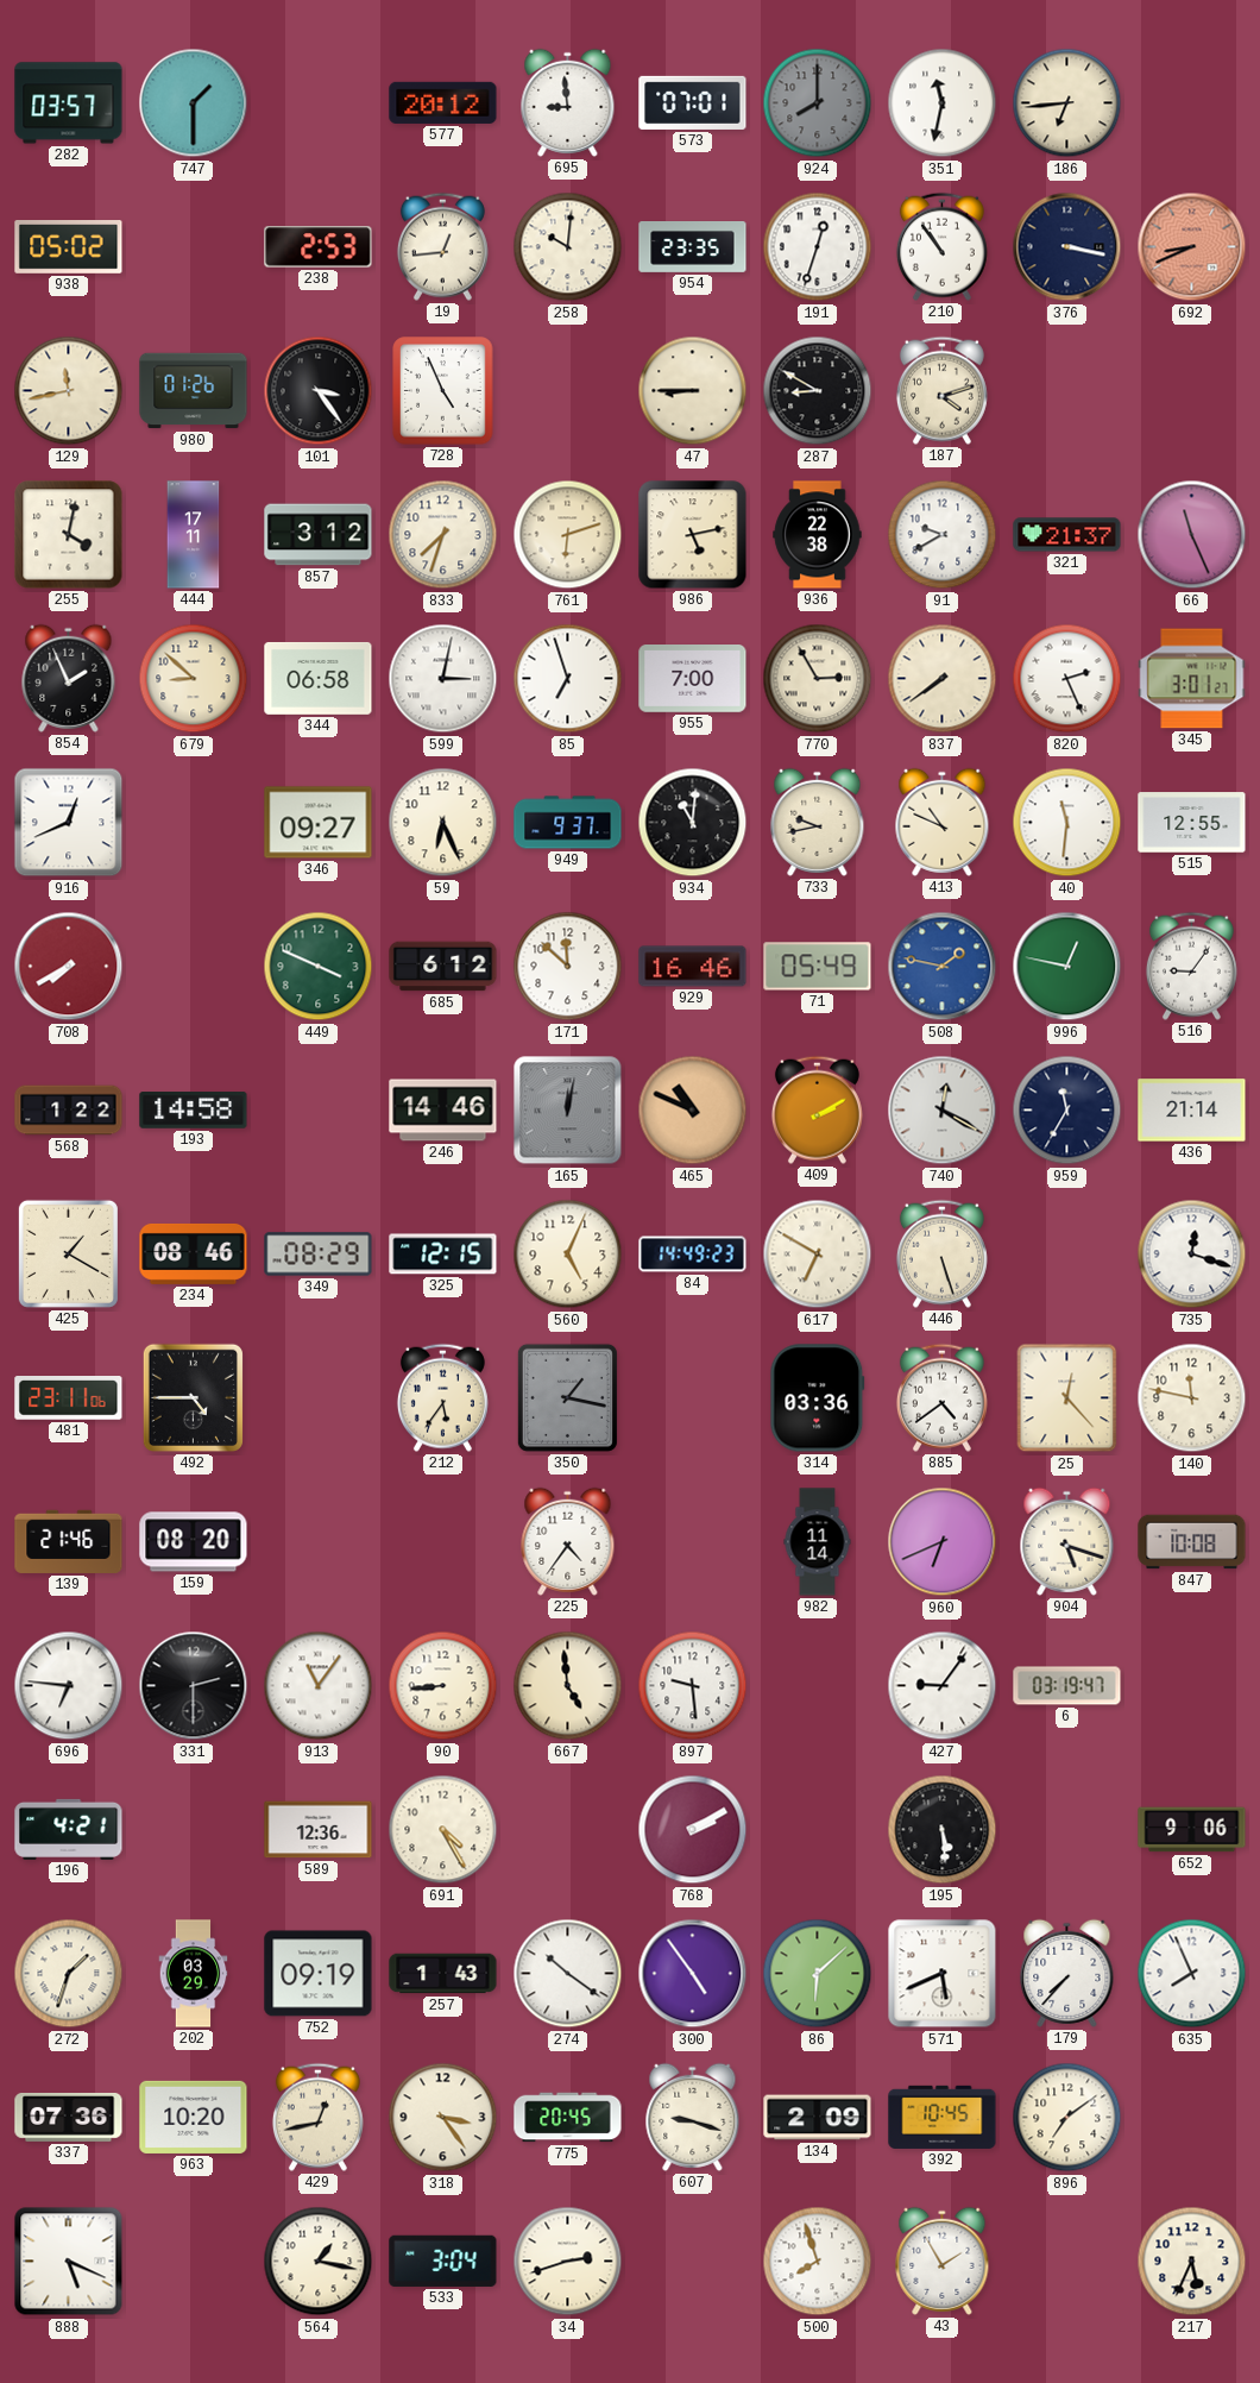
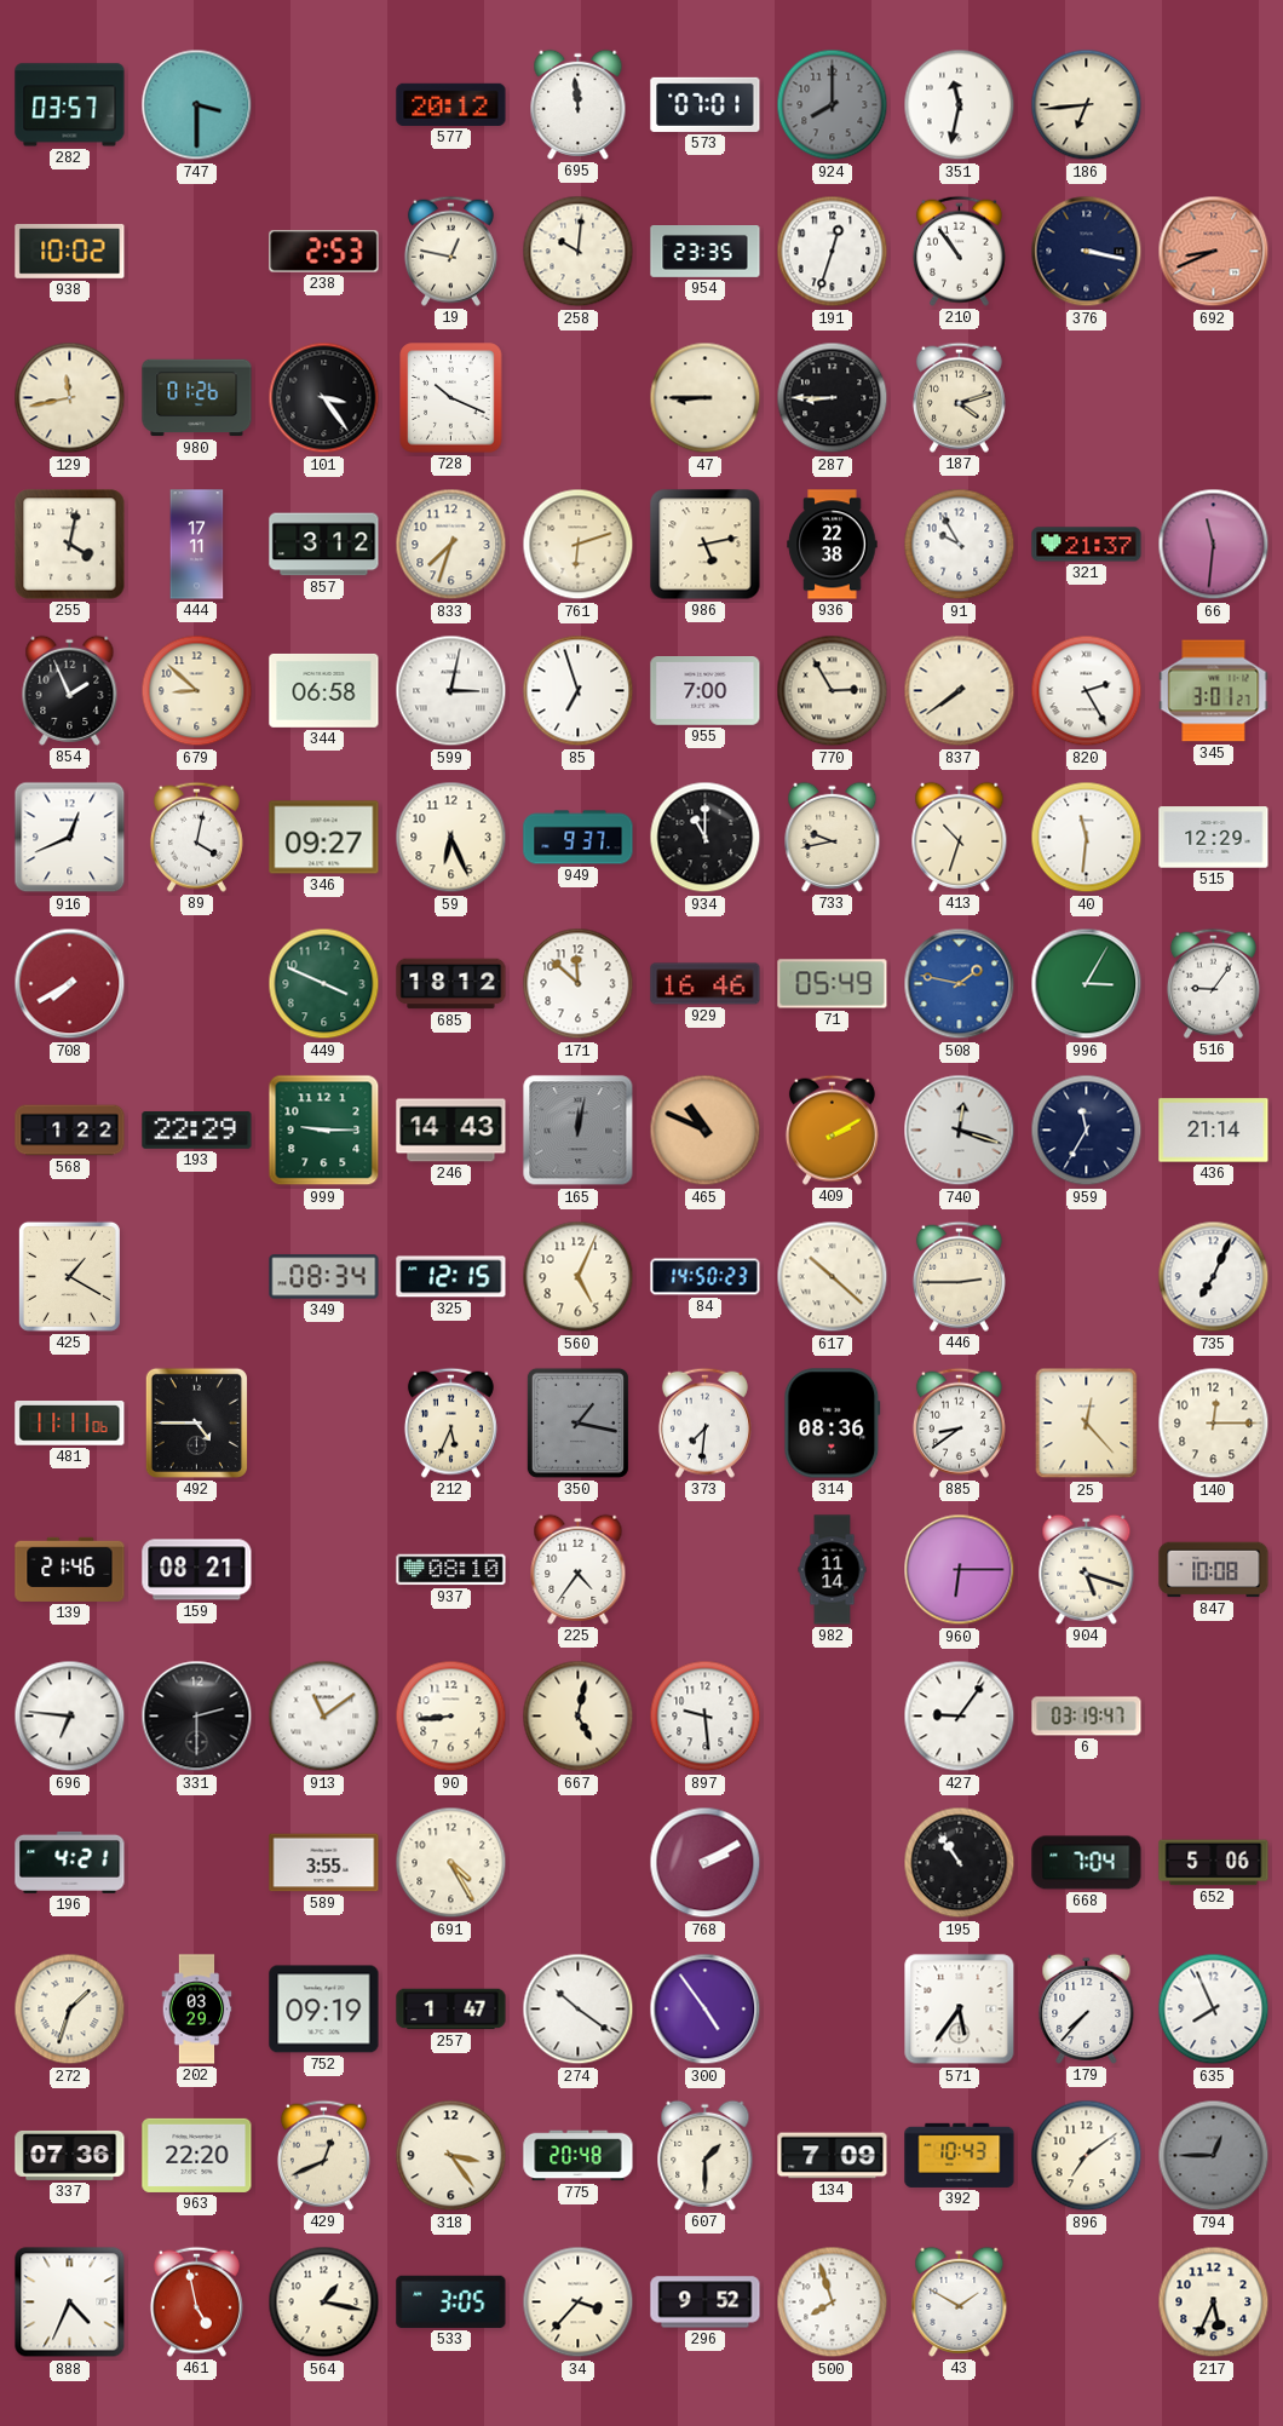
747: 1:30 -> 3:30
695: 8:59 -> 11:59
938: 05:02 -> 10:02
19: 12:44 -> 12:47
728: 4:56 -> 10:19
287: 8:50 -> 8:45
91: 9:40 -> 9:55
66: 11:26 -> 11:31
820: 2:26 -> 2:25
89: none -> 4:02
934: 11:01 -> 11:00
413: 10:49 -> 10:33
515: 12:55 -> 12:29
685: 6:12 -> 18:12
996: 12:47 -> 3:05
193: 14:58 -> 22:29
999: none -> 9:15
246: 14:46 -> 14:43
740: 12:20 -> 12:18
234: 08:46 -> none
349: 08:29 -> 08:34
84: 14:49 -> 14:50
617: 6:50 -> 10:22
446: 5:27 -> 2:45
735: 12:18 -> 7:04
481: 23:11 -> 11:11
212: 5:36 -> 5:34
373: none -> 7:31
314: 03:36 -> 08:36
885: 4:39 -> 8:39
140: 11:47 -> 12:15
159: 08:20 -> 08:21
937: none -> 08:10
960: 6:41 -> 6:15
913: 11:06 -> 11:09
667: 4:59 -> 5:02
589: 12:36 -> 3:55
195: 5:29 -> 10:54
668: none -> 7:04
652: 9:06 -> 5:06
257: 1:43 -> 1:47
86: 6:08 -> none
571: 5:41 -> 5:36
963: 10:20 -> 22:20
429: 12:43 -> 12:41
775: 20:45 -> 20:48
607: 9:18 -> 1:30
134: 2:09 -> 7:09
392: 10:45 -> 10:43
794: none -> 12:45
888: 5:19 -> 4:34
461: none -> 4:58
533: 3:04 -> 3:05
34: 2:42 -> 3:37
296: none -> 9:52
43: 1:55 -> 1:50
